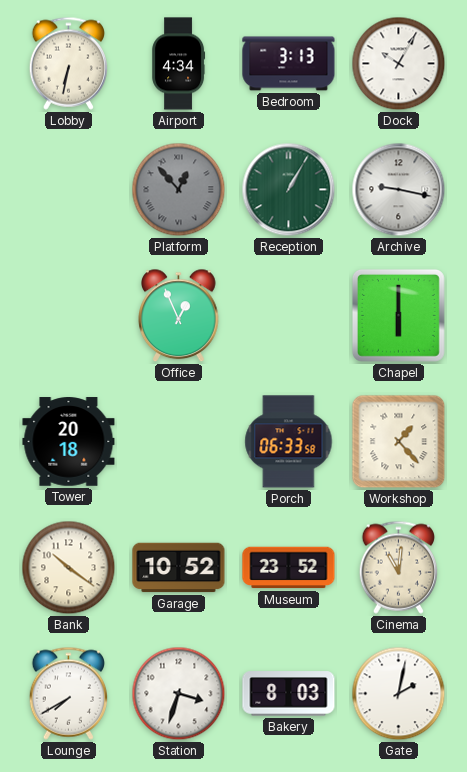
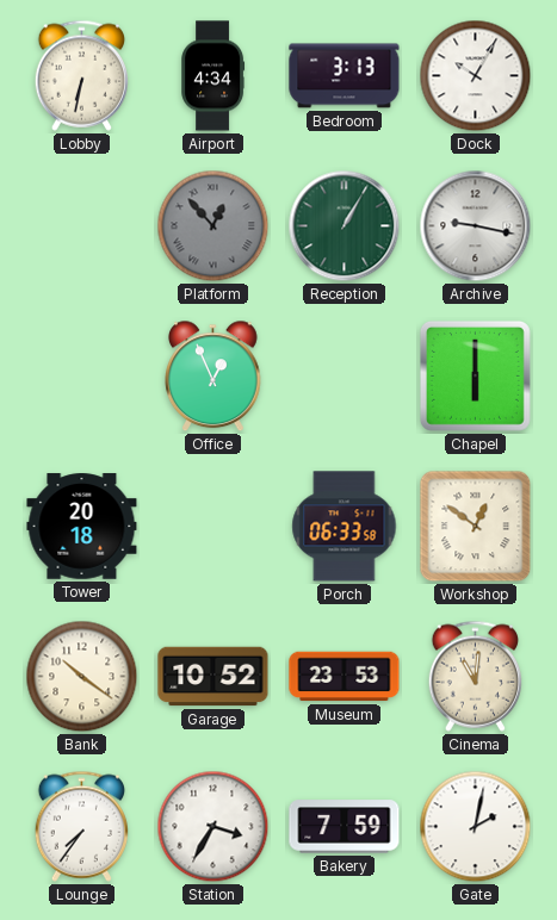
Workshop: 1:23 -> 12:51
Museum: 23:52 -> 23:53
Lounge: 7:40 -> 7:36
Station: 3:33 -> 3:35
Bakery: 8:03 -> 7:59
